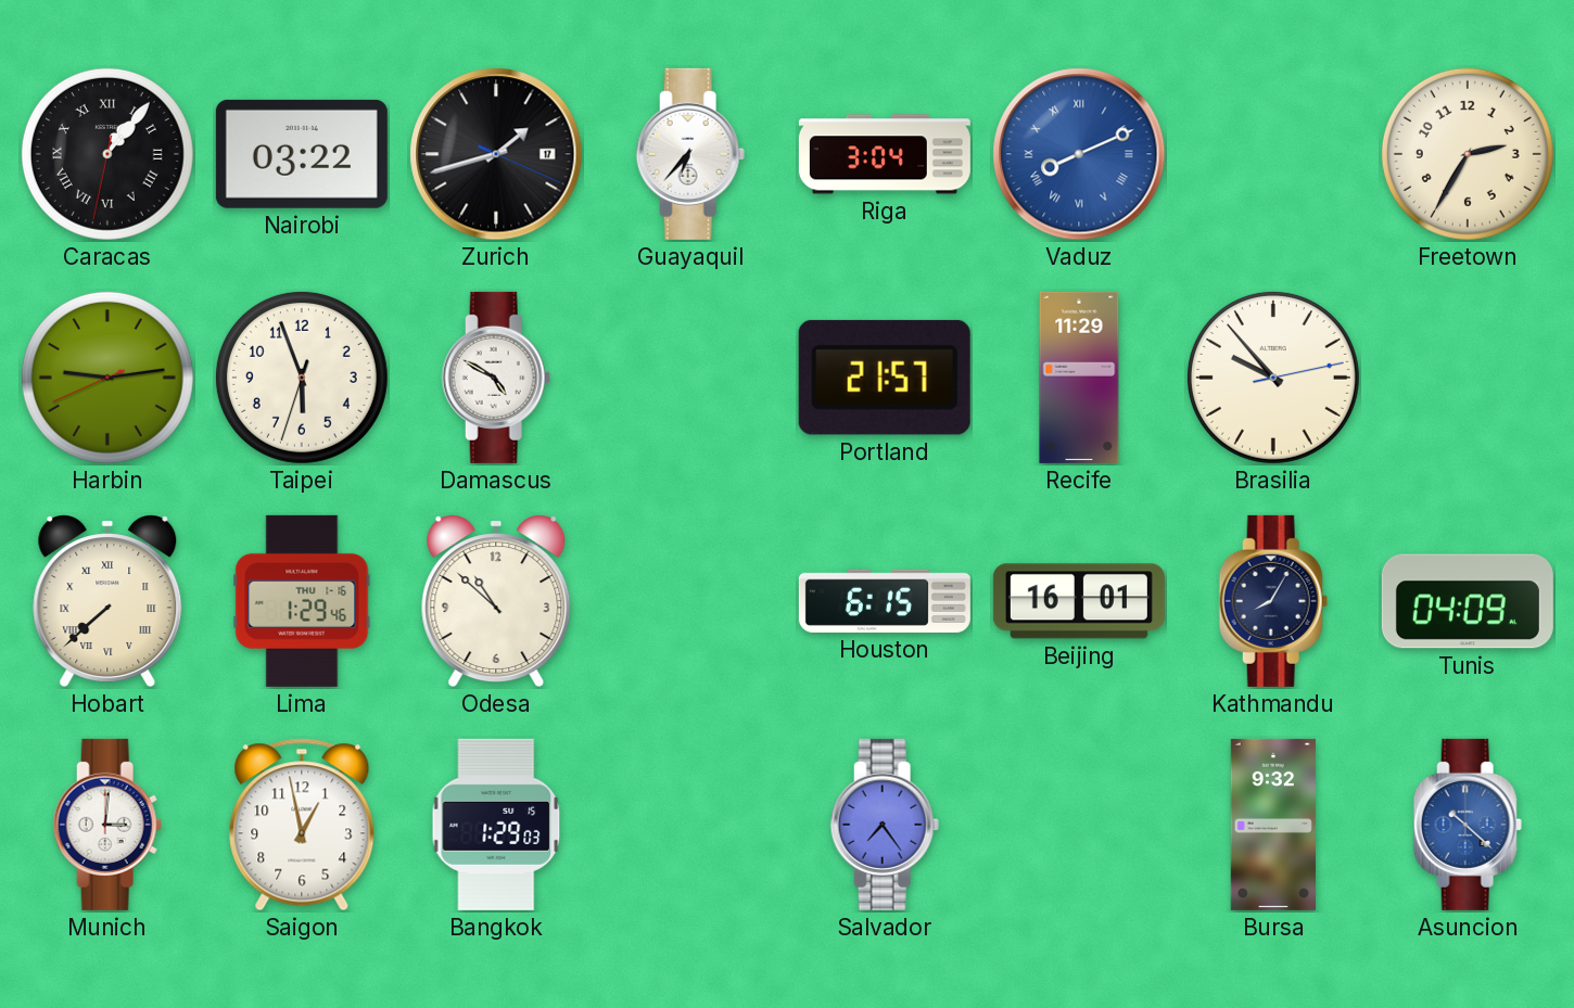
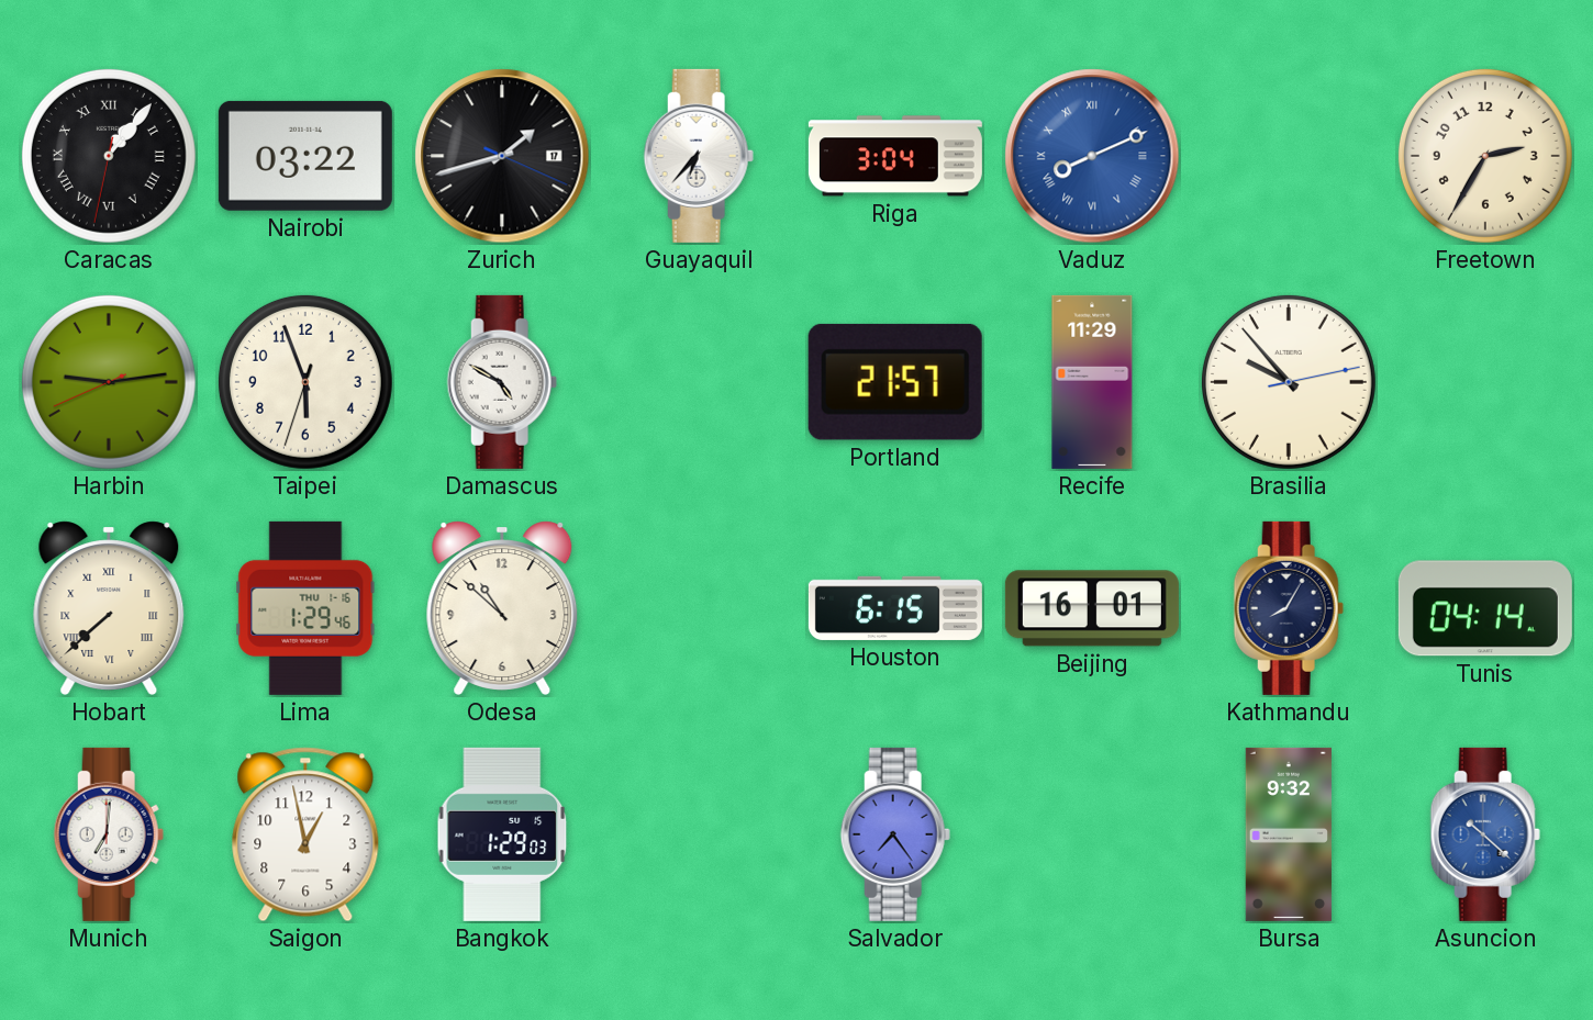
Tunis: 04:09 -> 04:14
Munich: 3:01 -> 7:01
